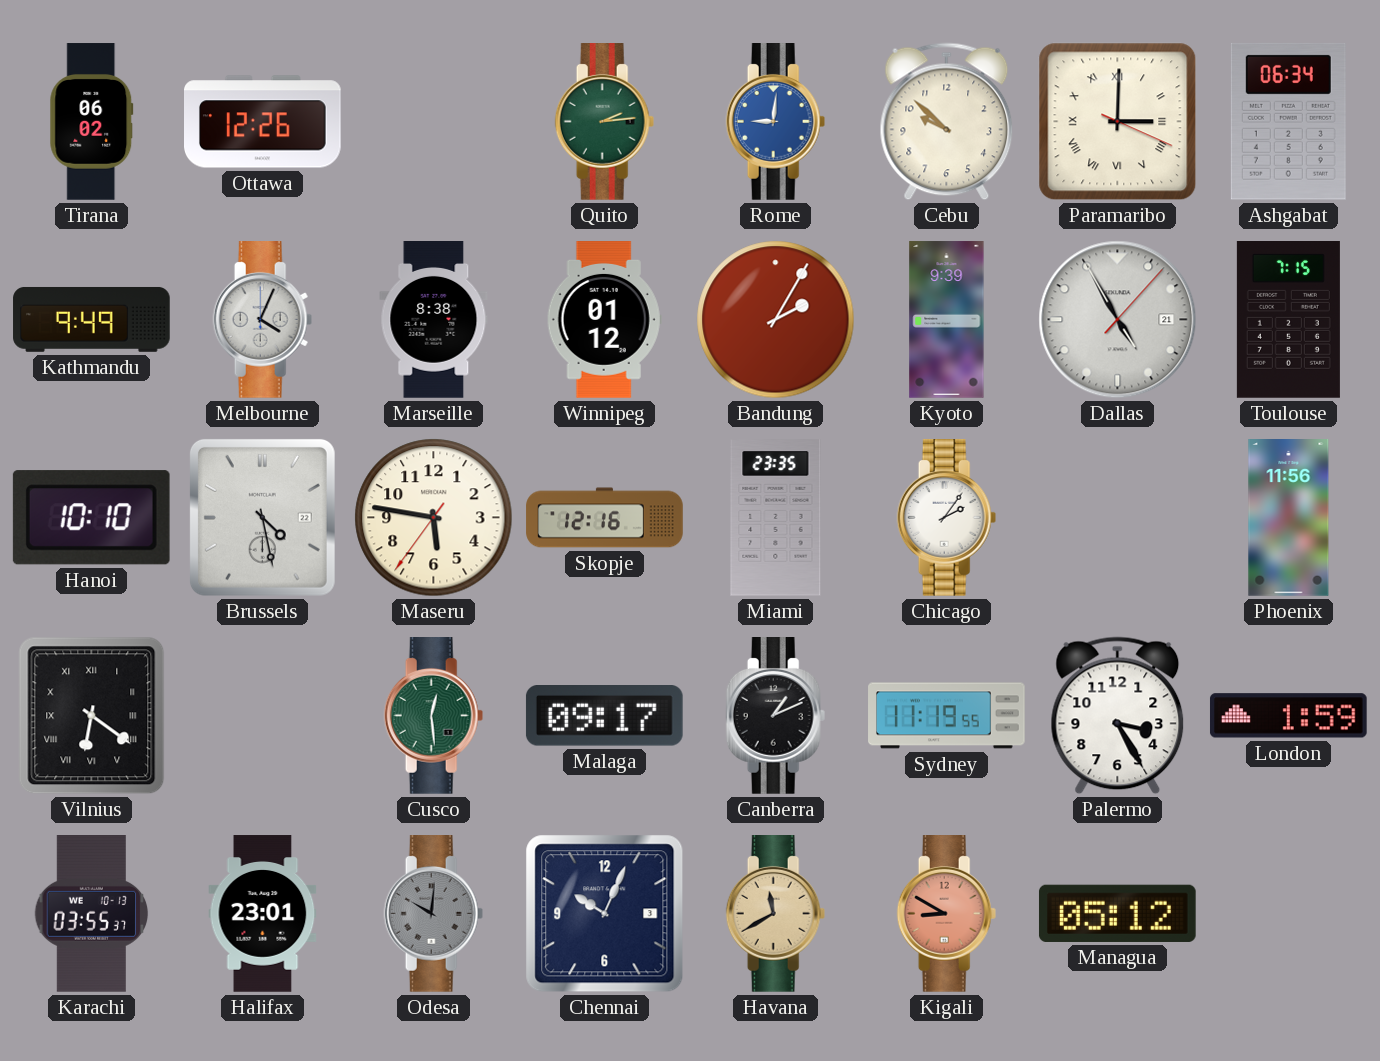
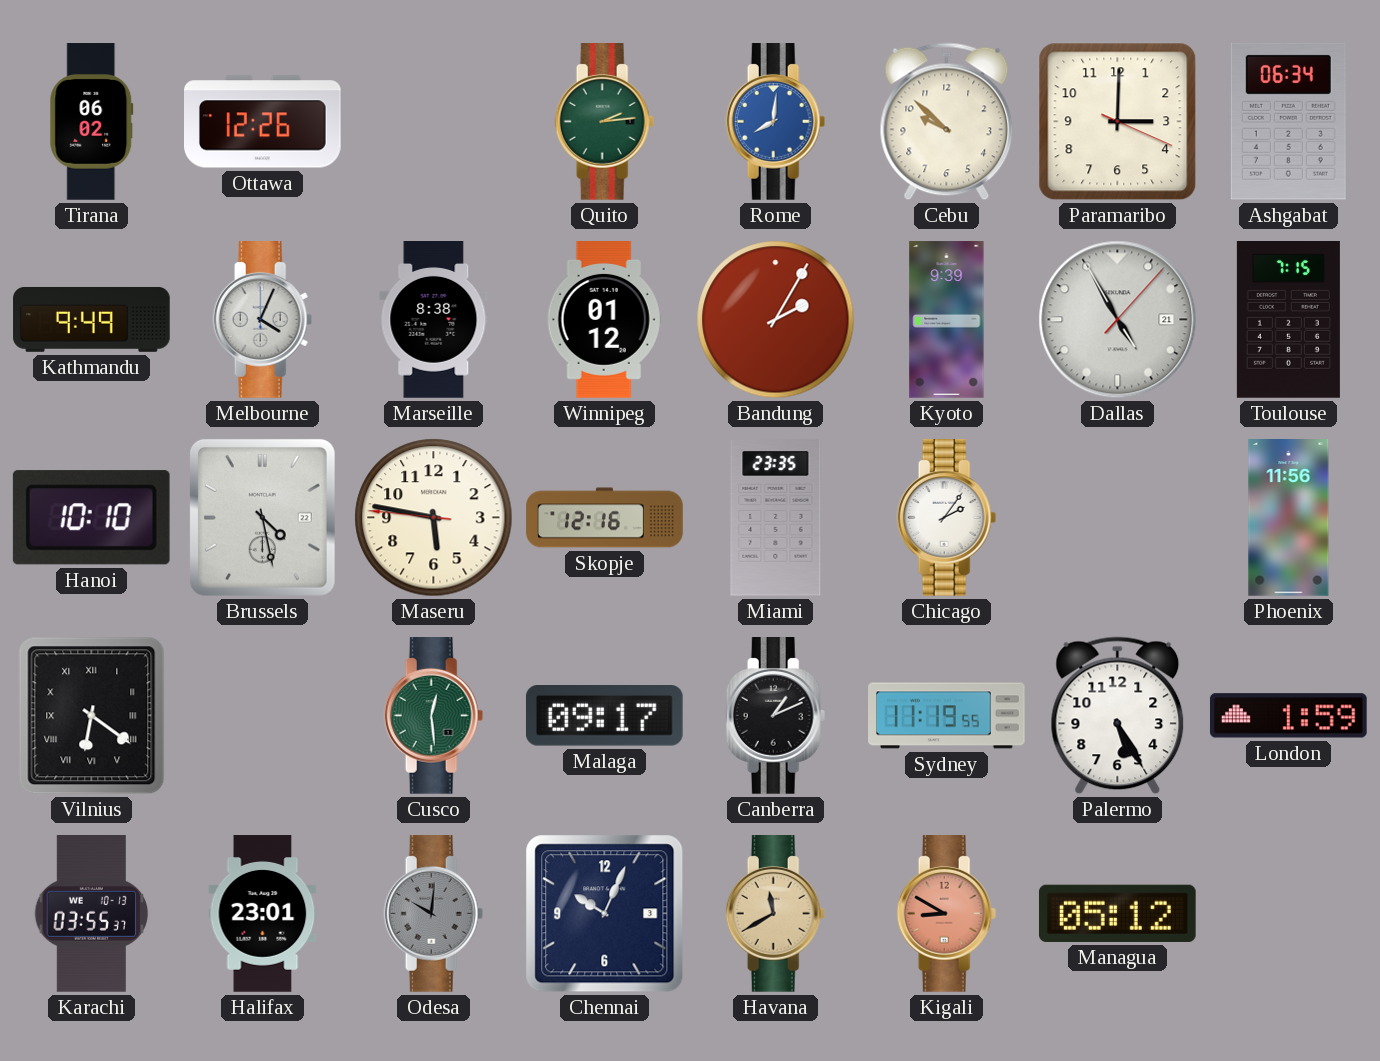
Rome: 9:01 -> 8:01
Paramaribo numerals: Roman -> Arabic
Maseru: 5:46:36 -> 5:46:46
Palermo: 3:25 -> 5:25
